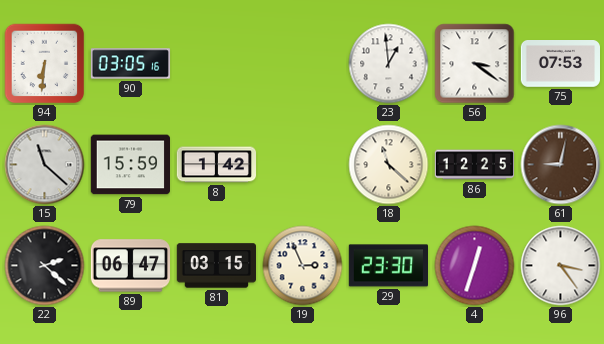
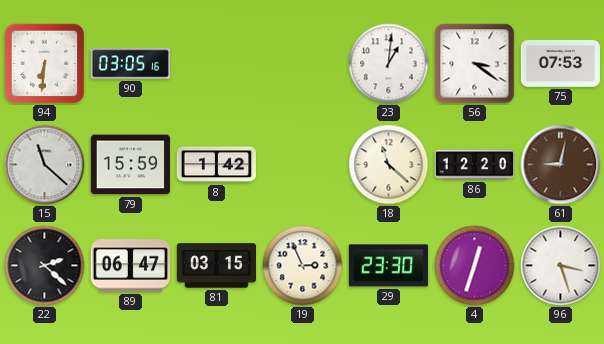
23: 12:59 -> 1:01
86: 12:25 -> 12:20
96: 3:24 -> 3:27
